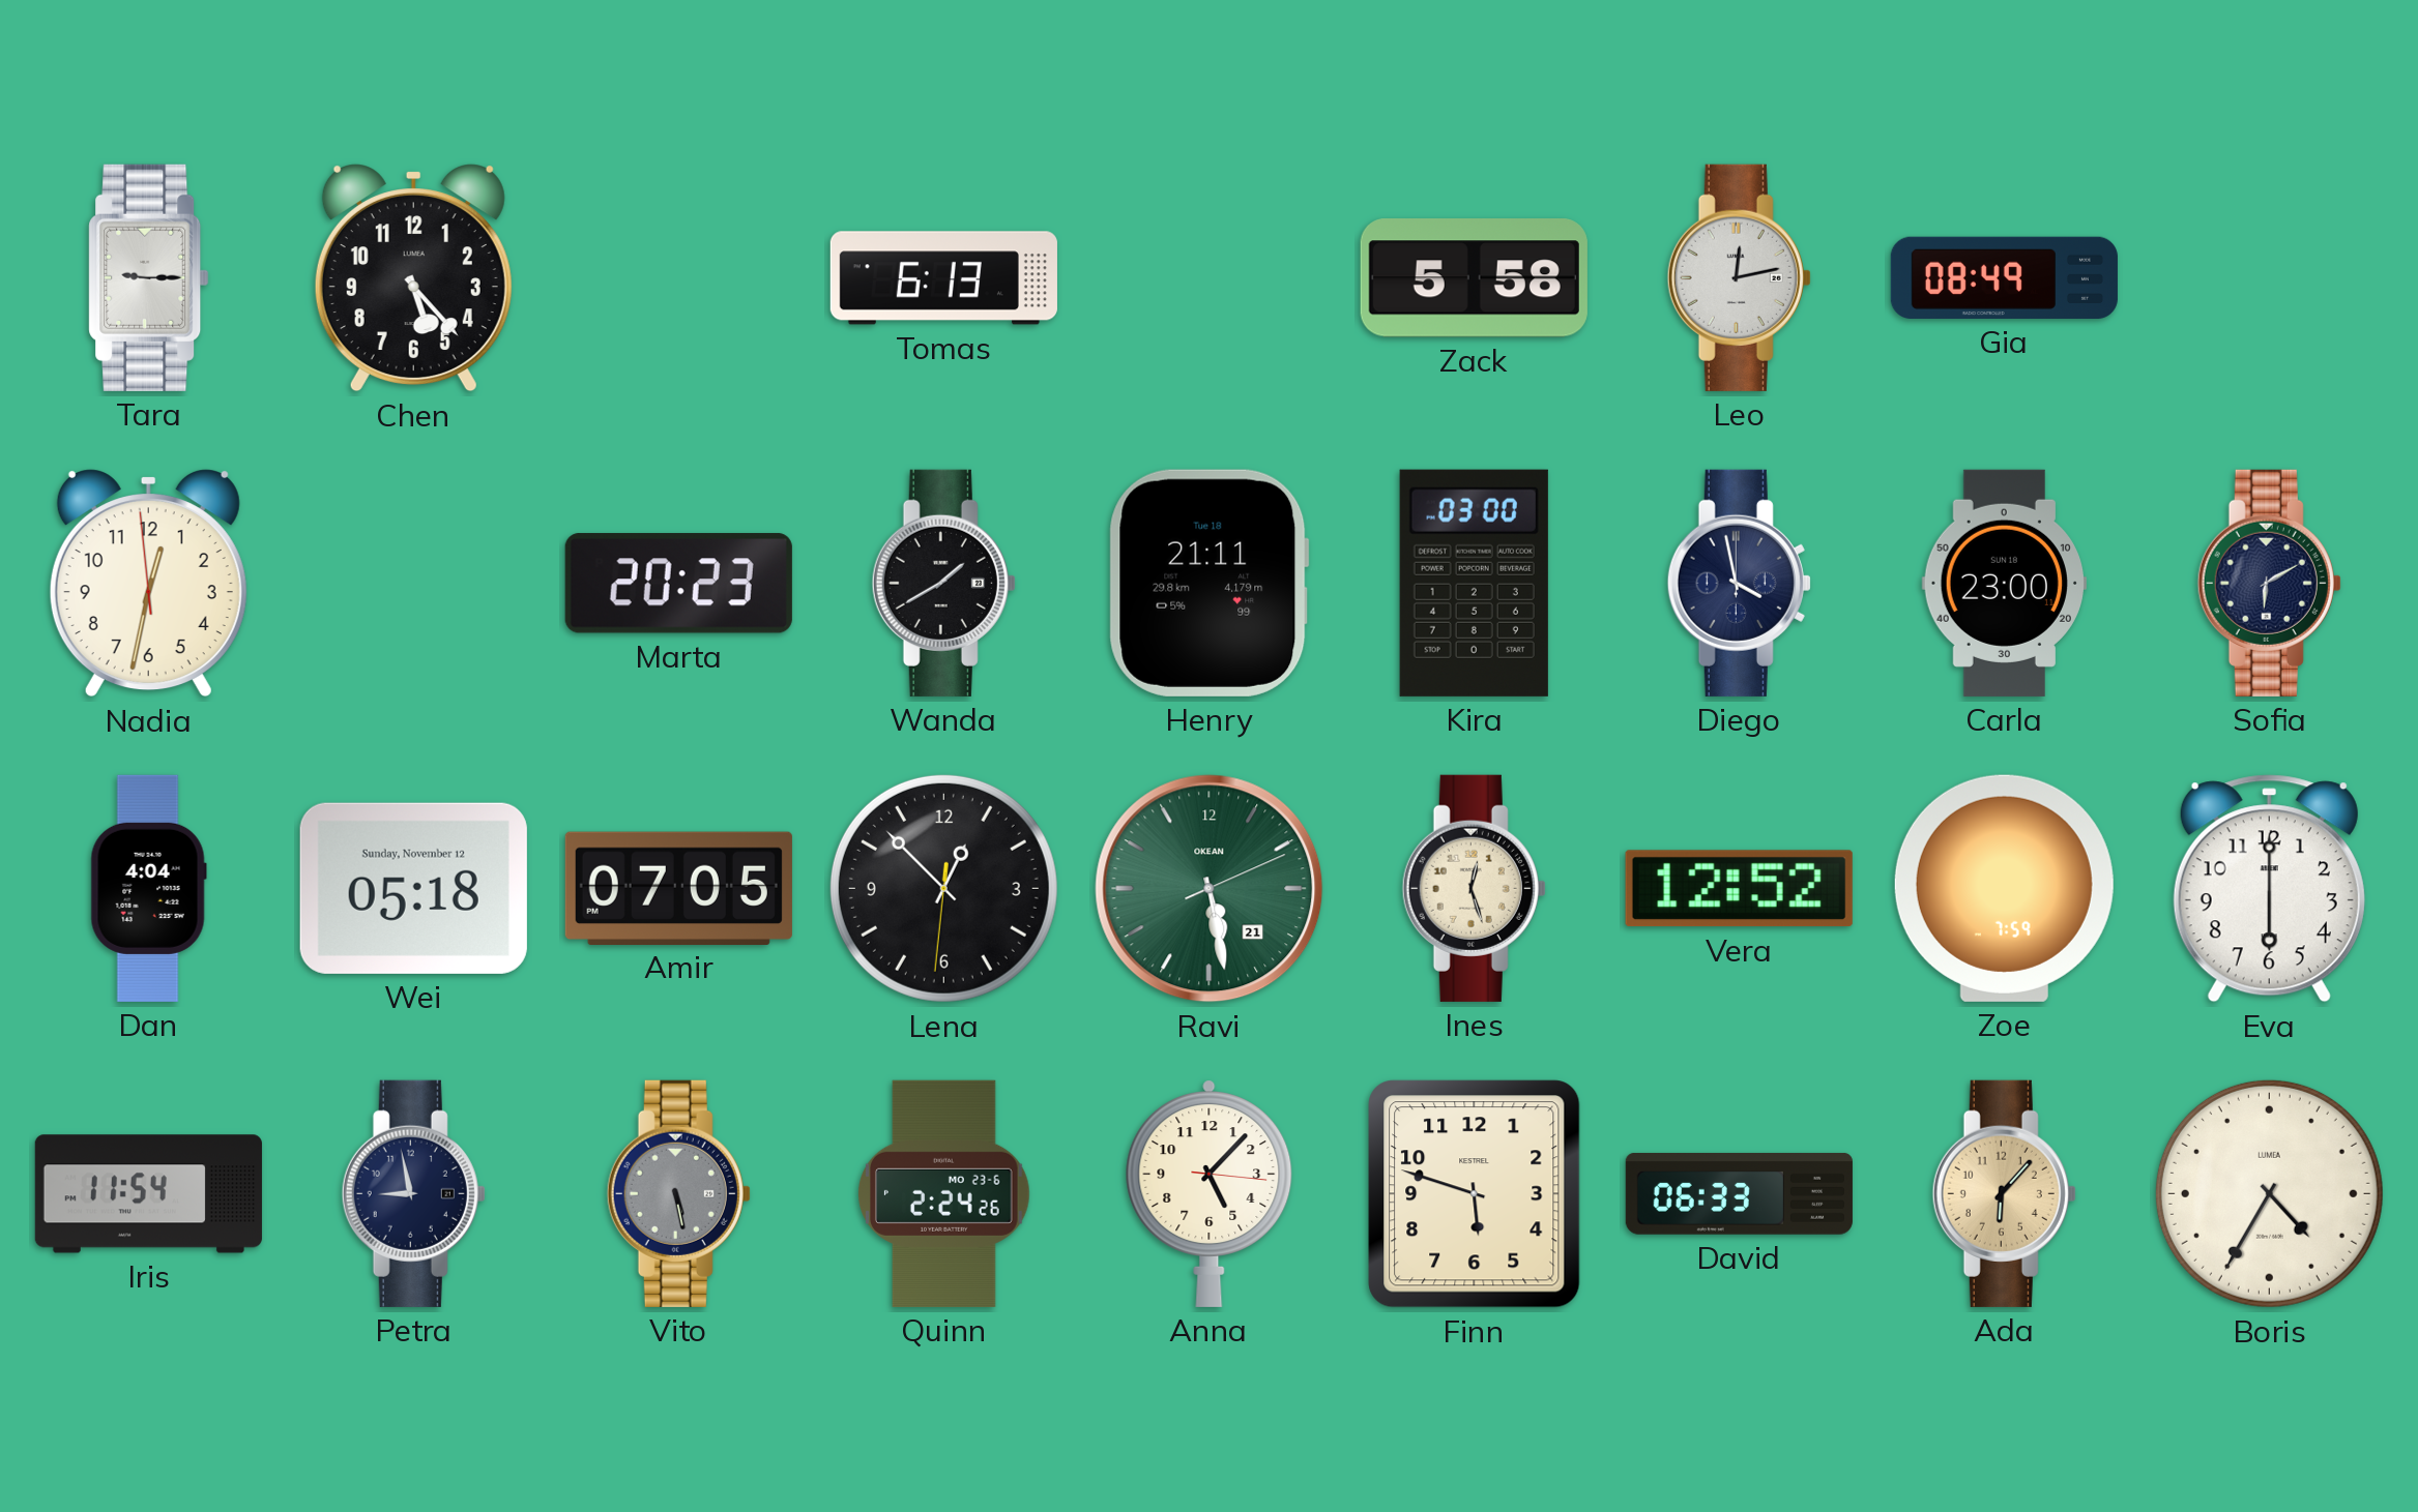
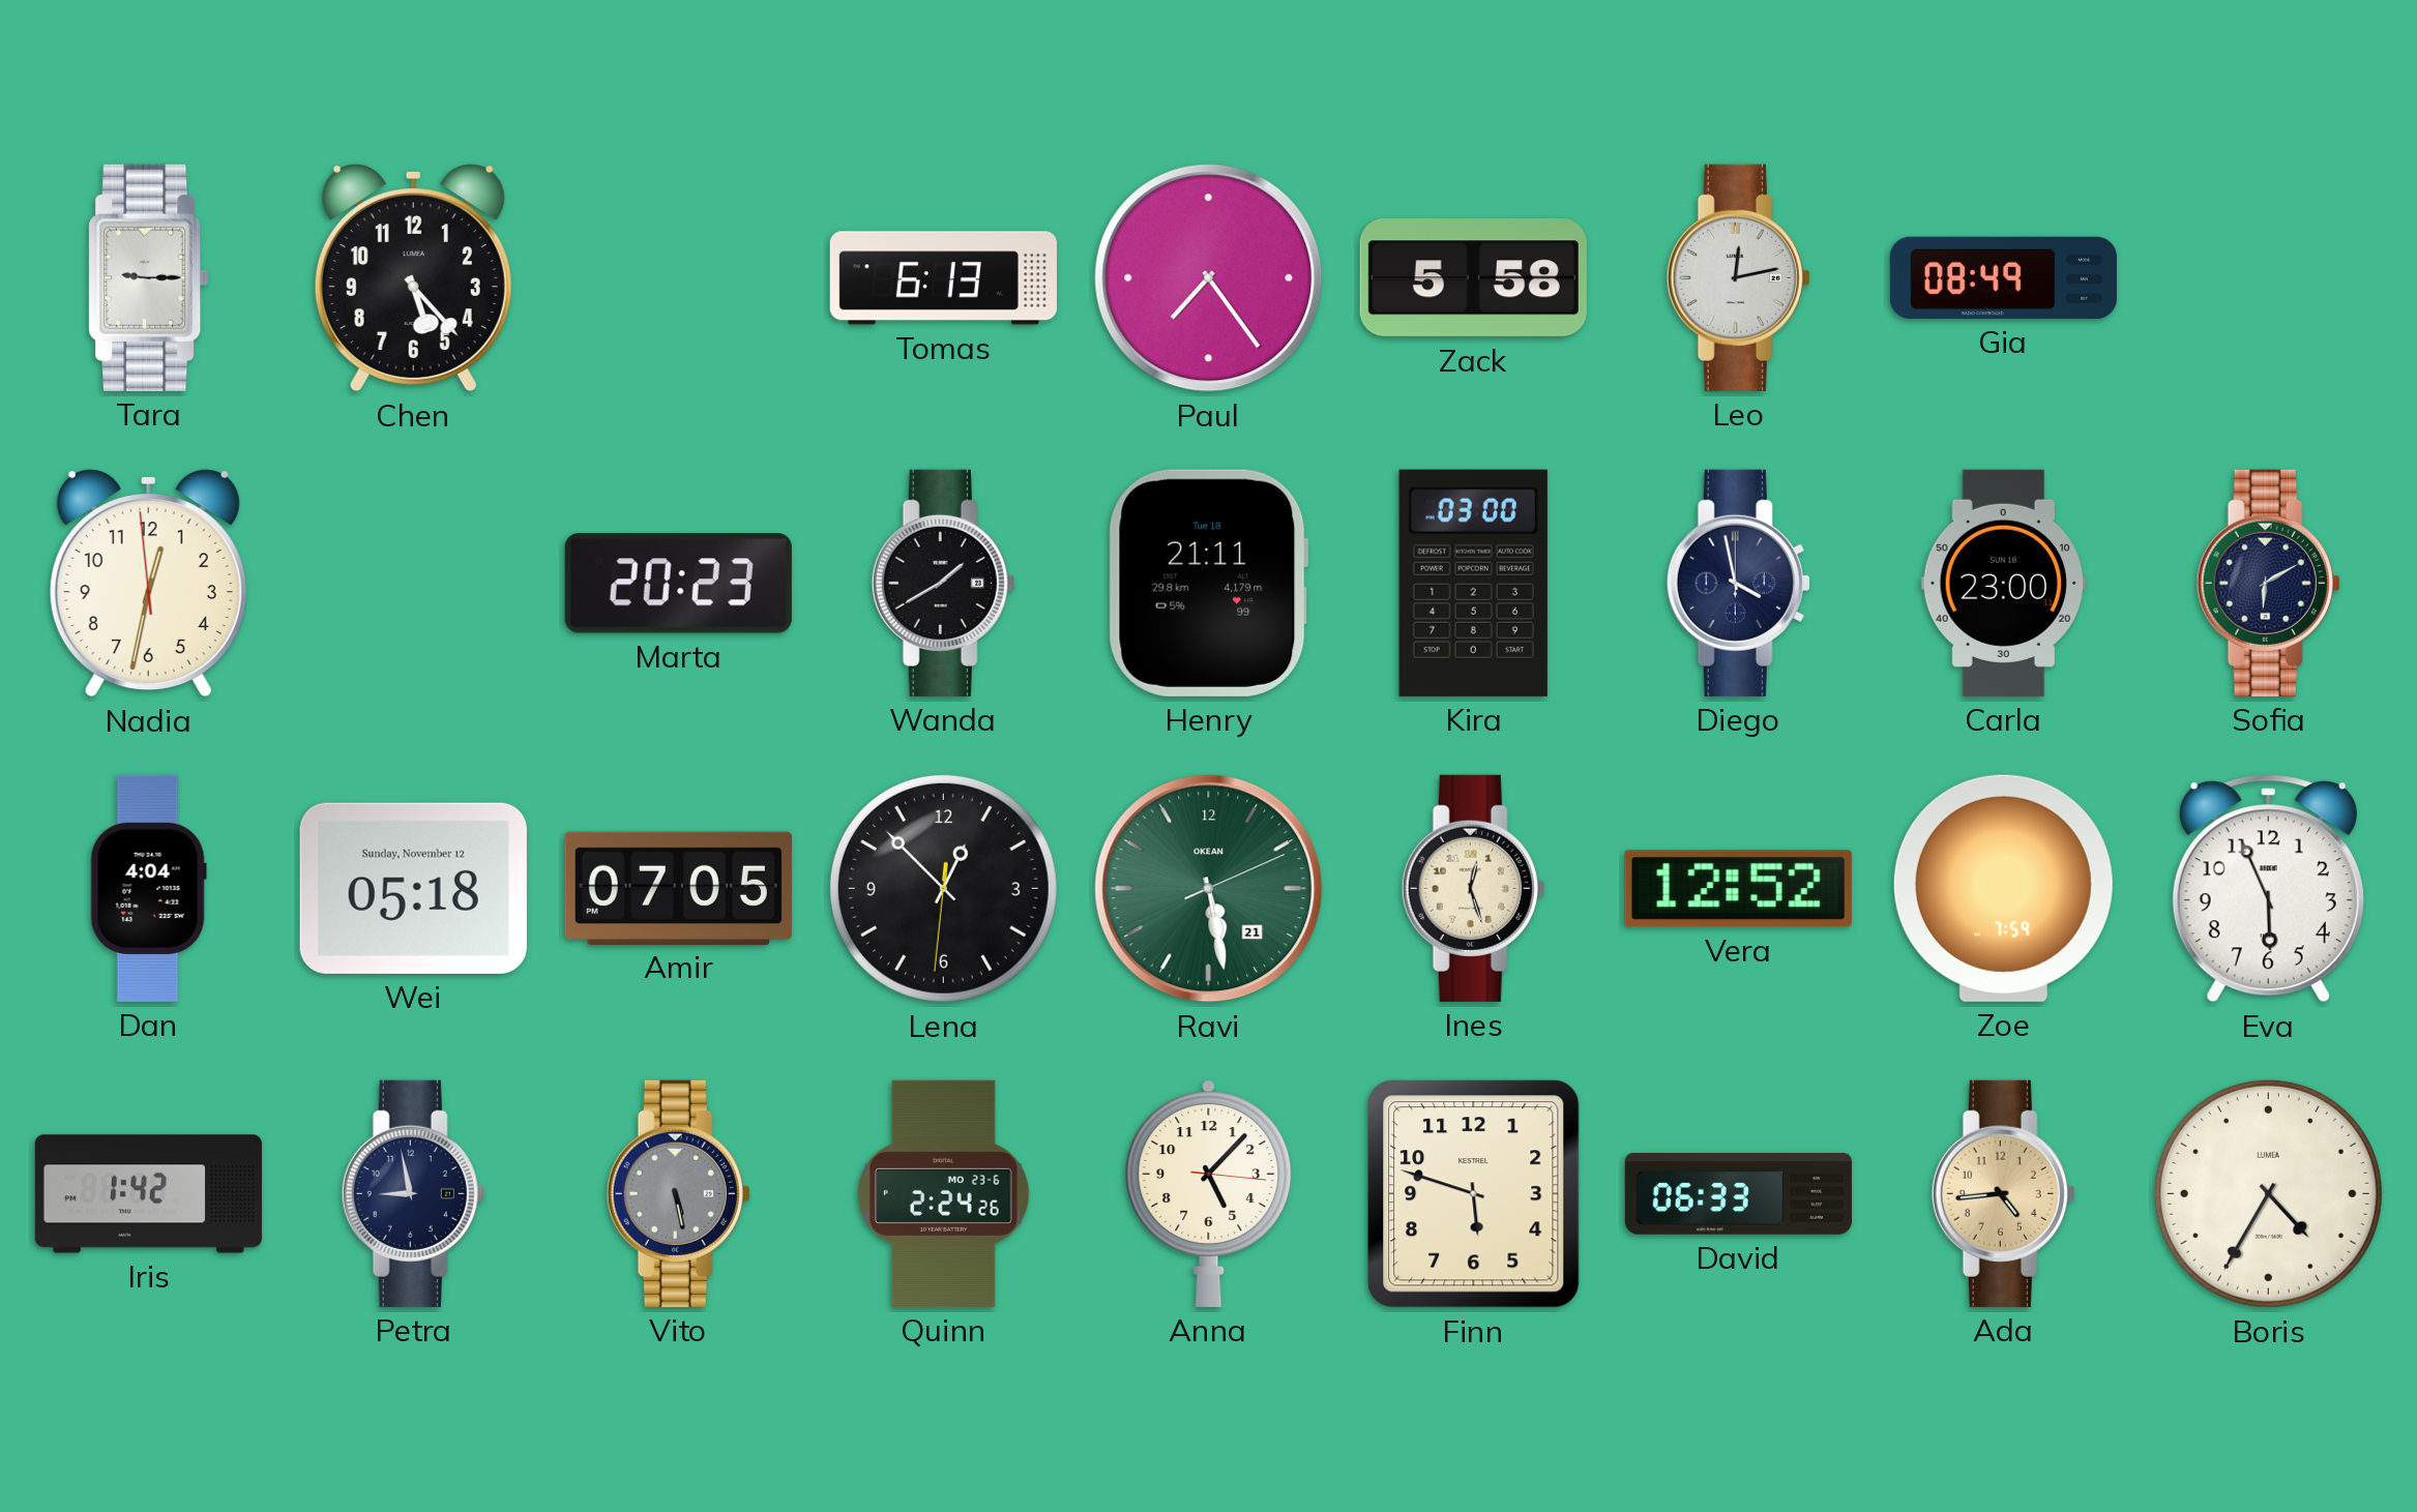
Paul: none -> 7:24
Eva: 6:00 -> 5:56
Iris: 11:54 -> 1:42
Ada: 6:07 -> 4:44
